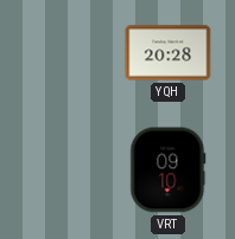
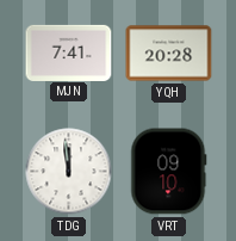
MJN: none -> 7:41
TDG: none -> 11:59
